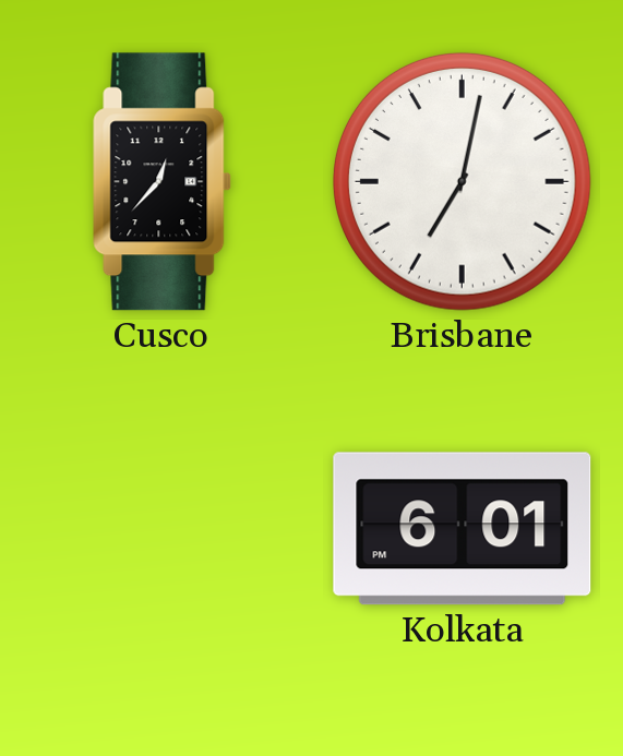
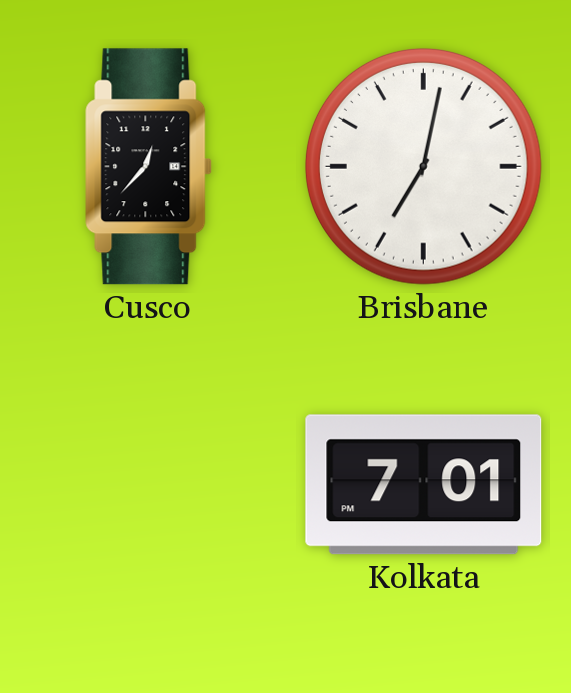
Kolkata: 6:01 -> 7:01
